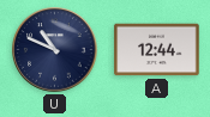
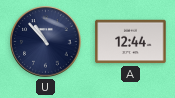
U: 10:49 -> 10:53
